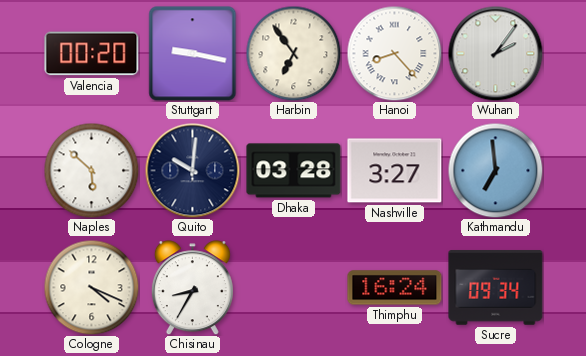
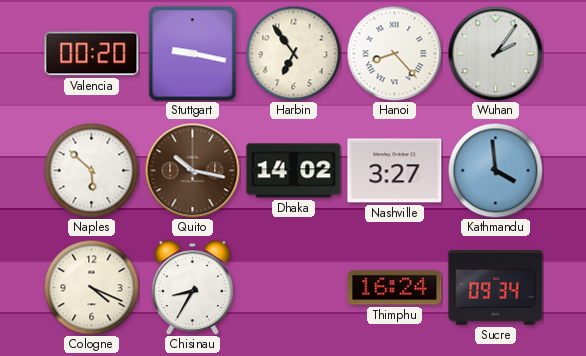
Quito: 10:01 -> 10:17
Quito dial: navy -> brown
Dhaka: 03:28 -> 14:02
Kathmandu: 6:59 -> 3:59
